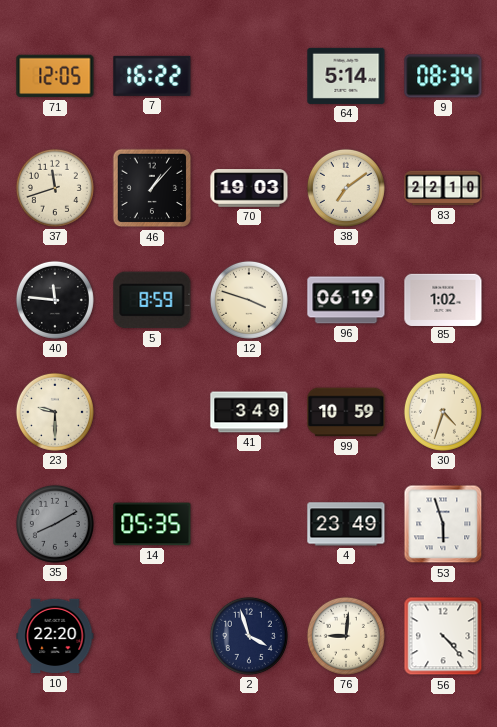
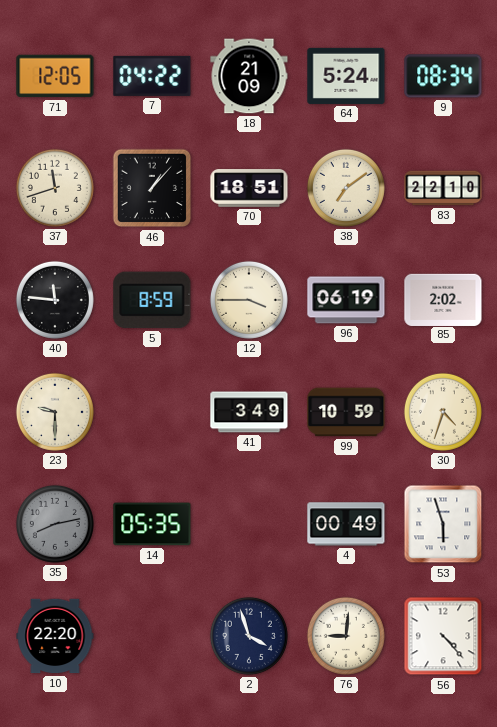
7: 16:22 -> 04:22
18: none -> 21:09
64: 5:14 -> 5:24
70: 19:03 -> 18:51
12: 3:48 -> 3:45
85: 1:02 -> 2:02
35: 8:10 -> 8:13
4: 23:49 -> 00:49
